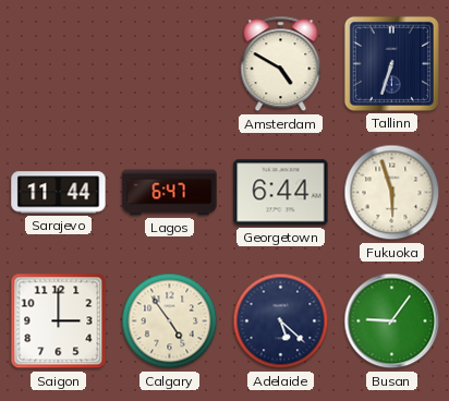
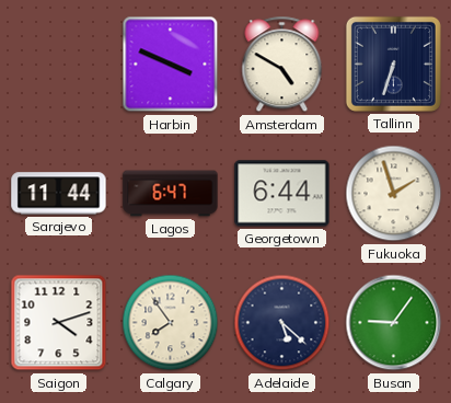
Harbin: none -> 3:49
Fukuoka: 5:57 -> 1:57
Saigon: 3:00 -> 4:12
Calgary: 4:54 -> 7:54
